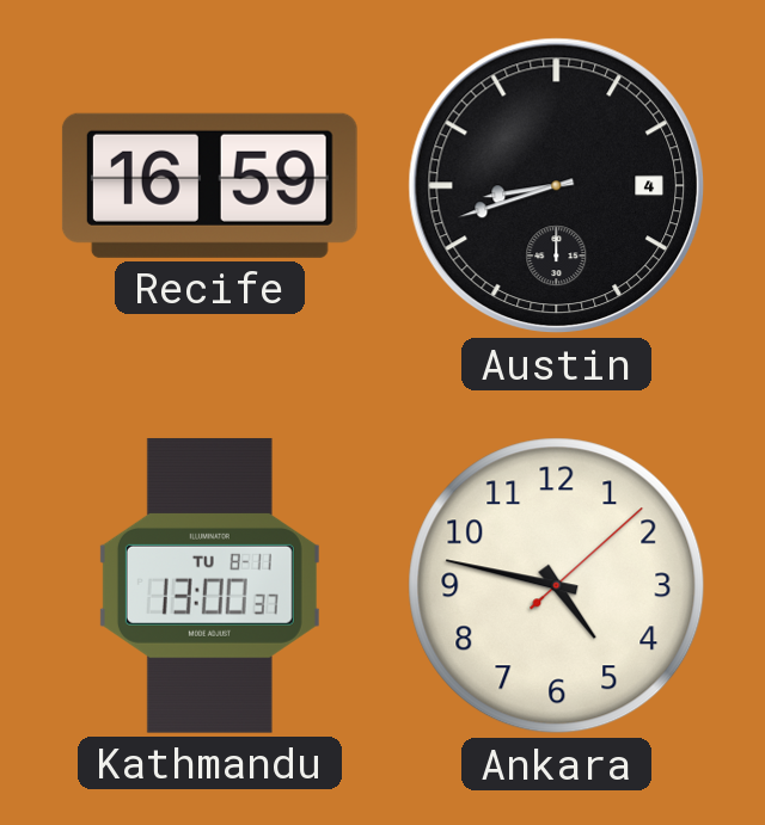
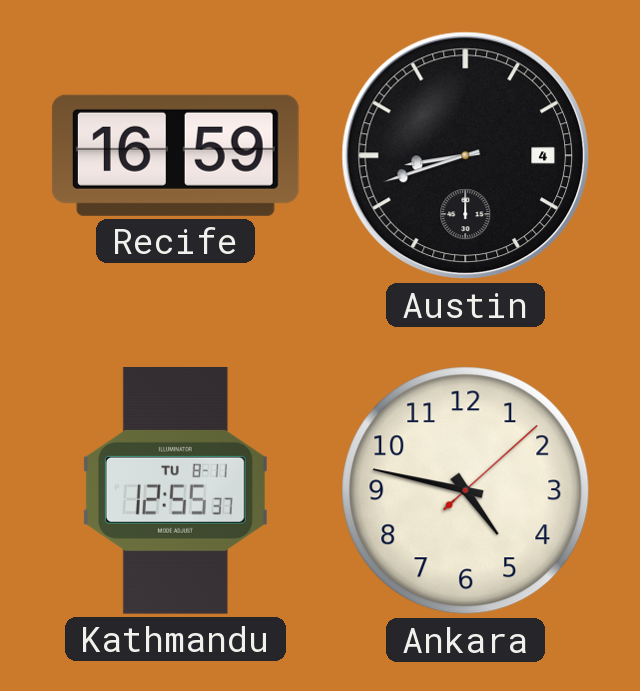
Kathmandu: 13:00 -> 12:55
